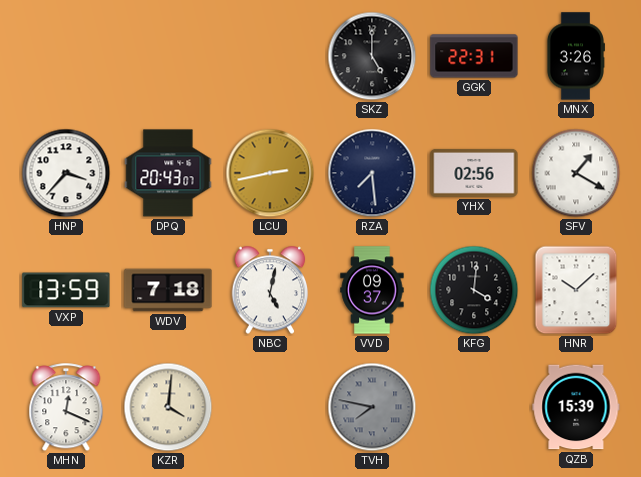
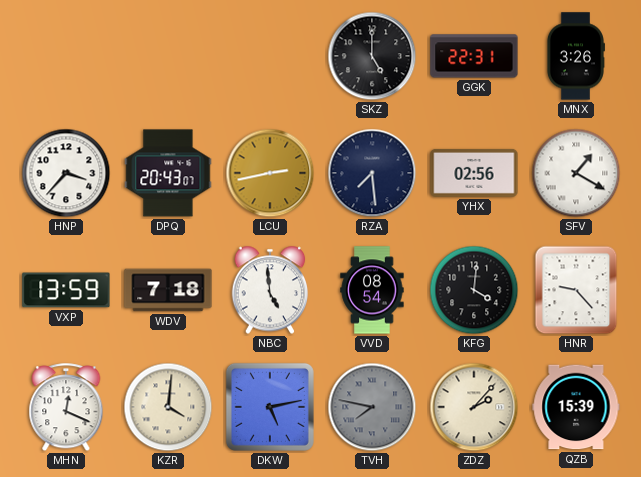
NBC: 5:02 -> 4:59
VVD: 09:37 -> 08:54
HNR: 10:08 -> 9:23
DKW: none -> 5:13
ZDZ: none -> 2:07
